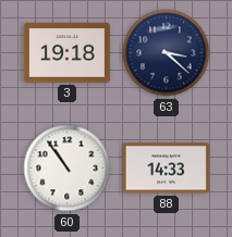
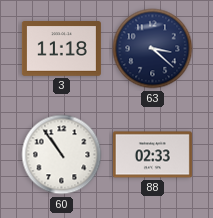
3: 19:18 -> 11:18
88: 14:33 -> 02:33
